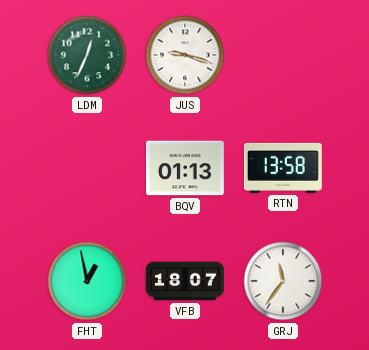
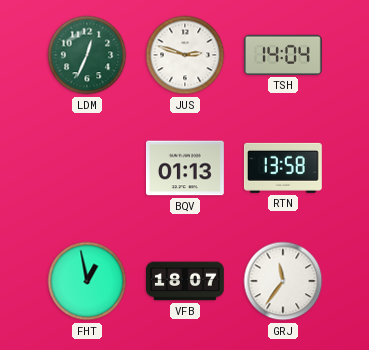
JUS: 9:18 -> 2:48
TSH: none -> 14:04
